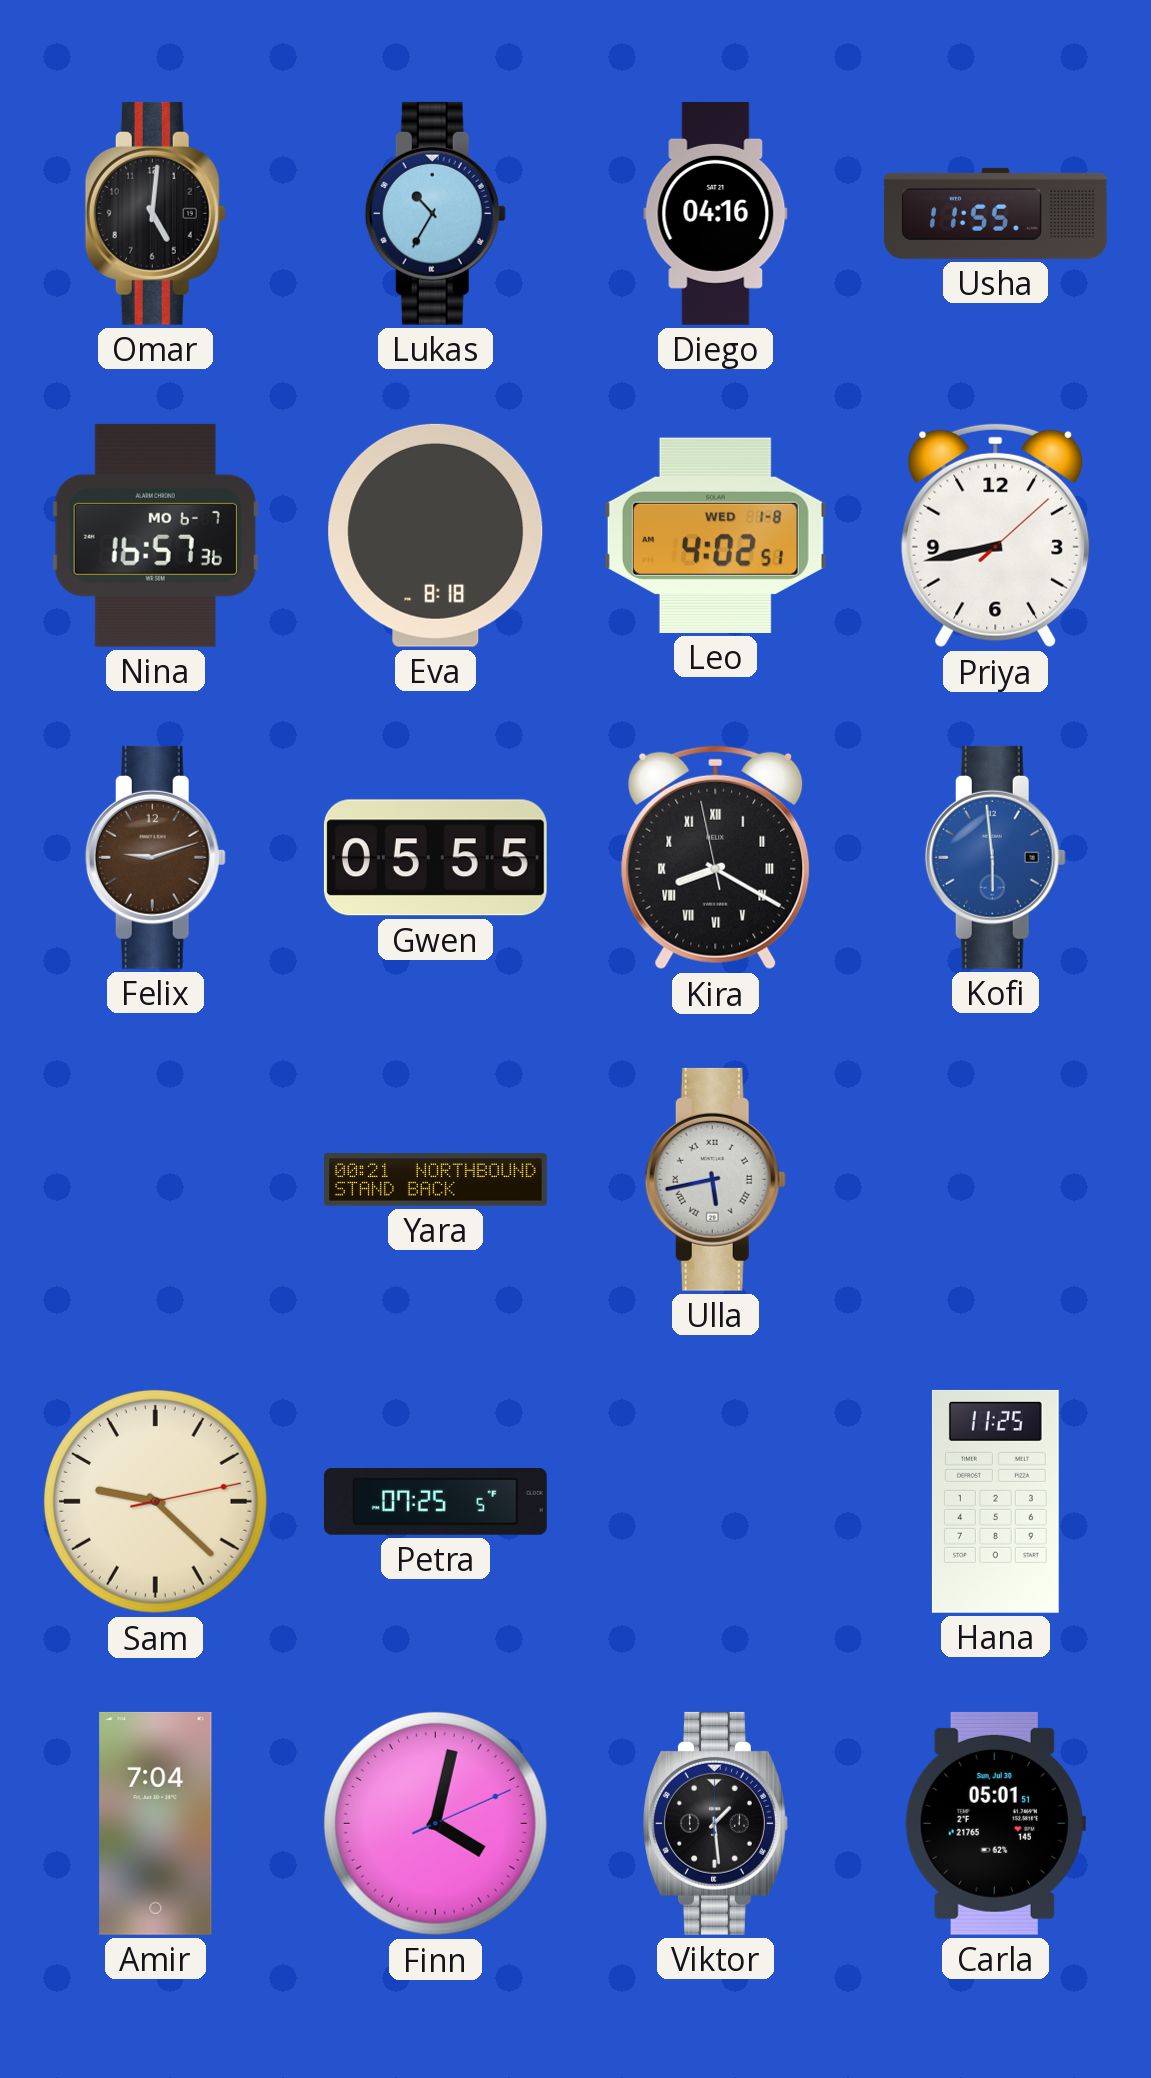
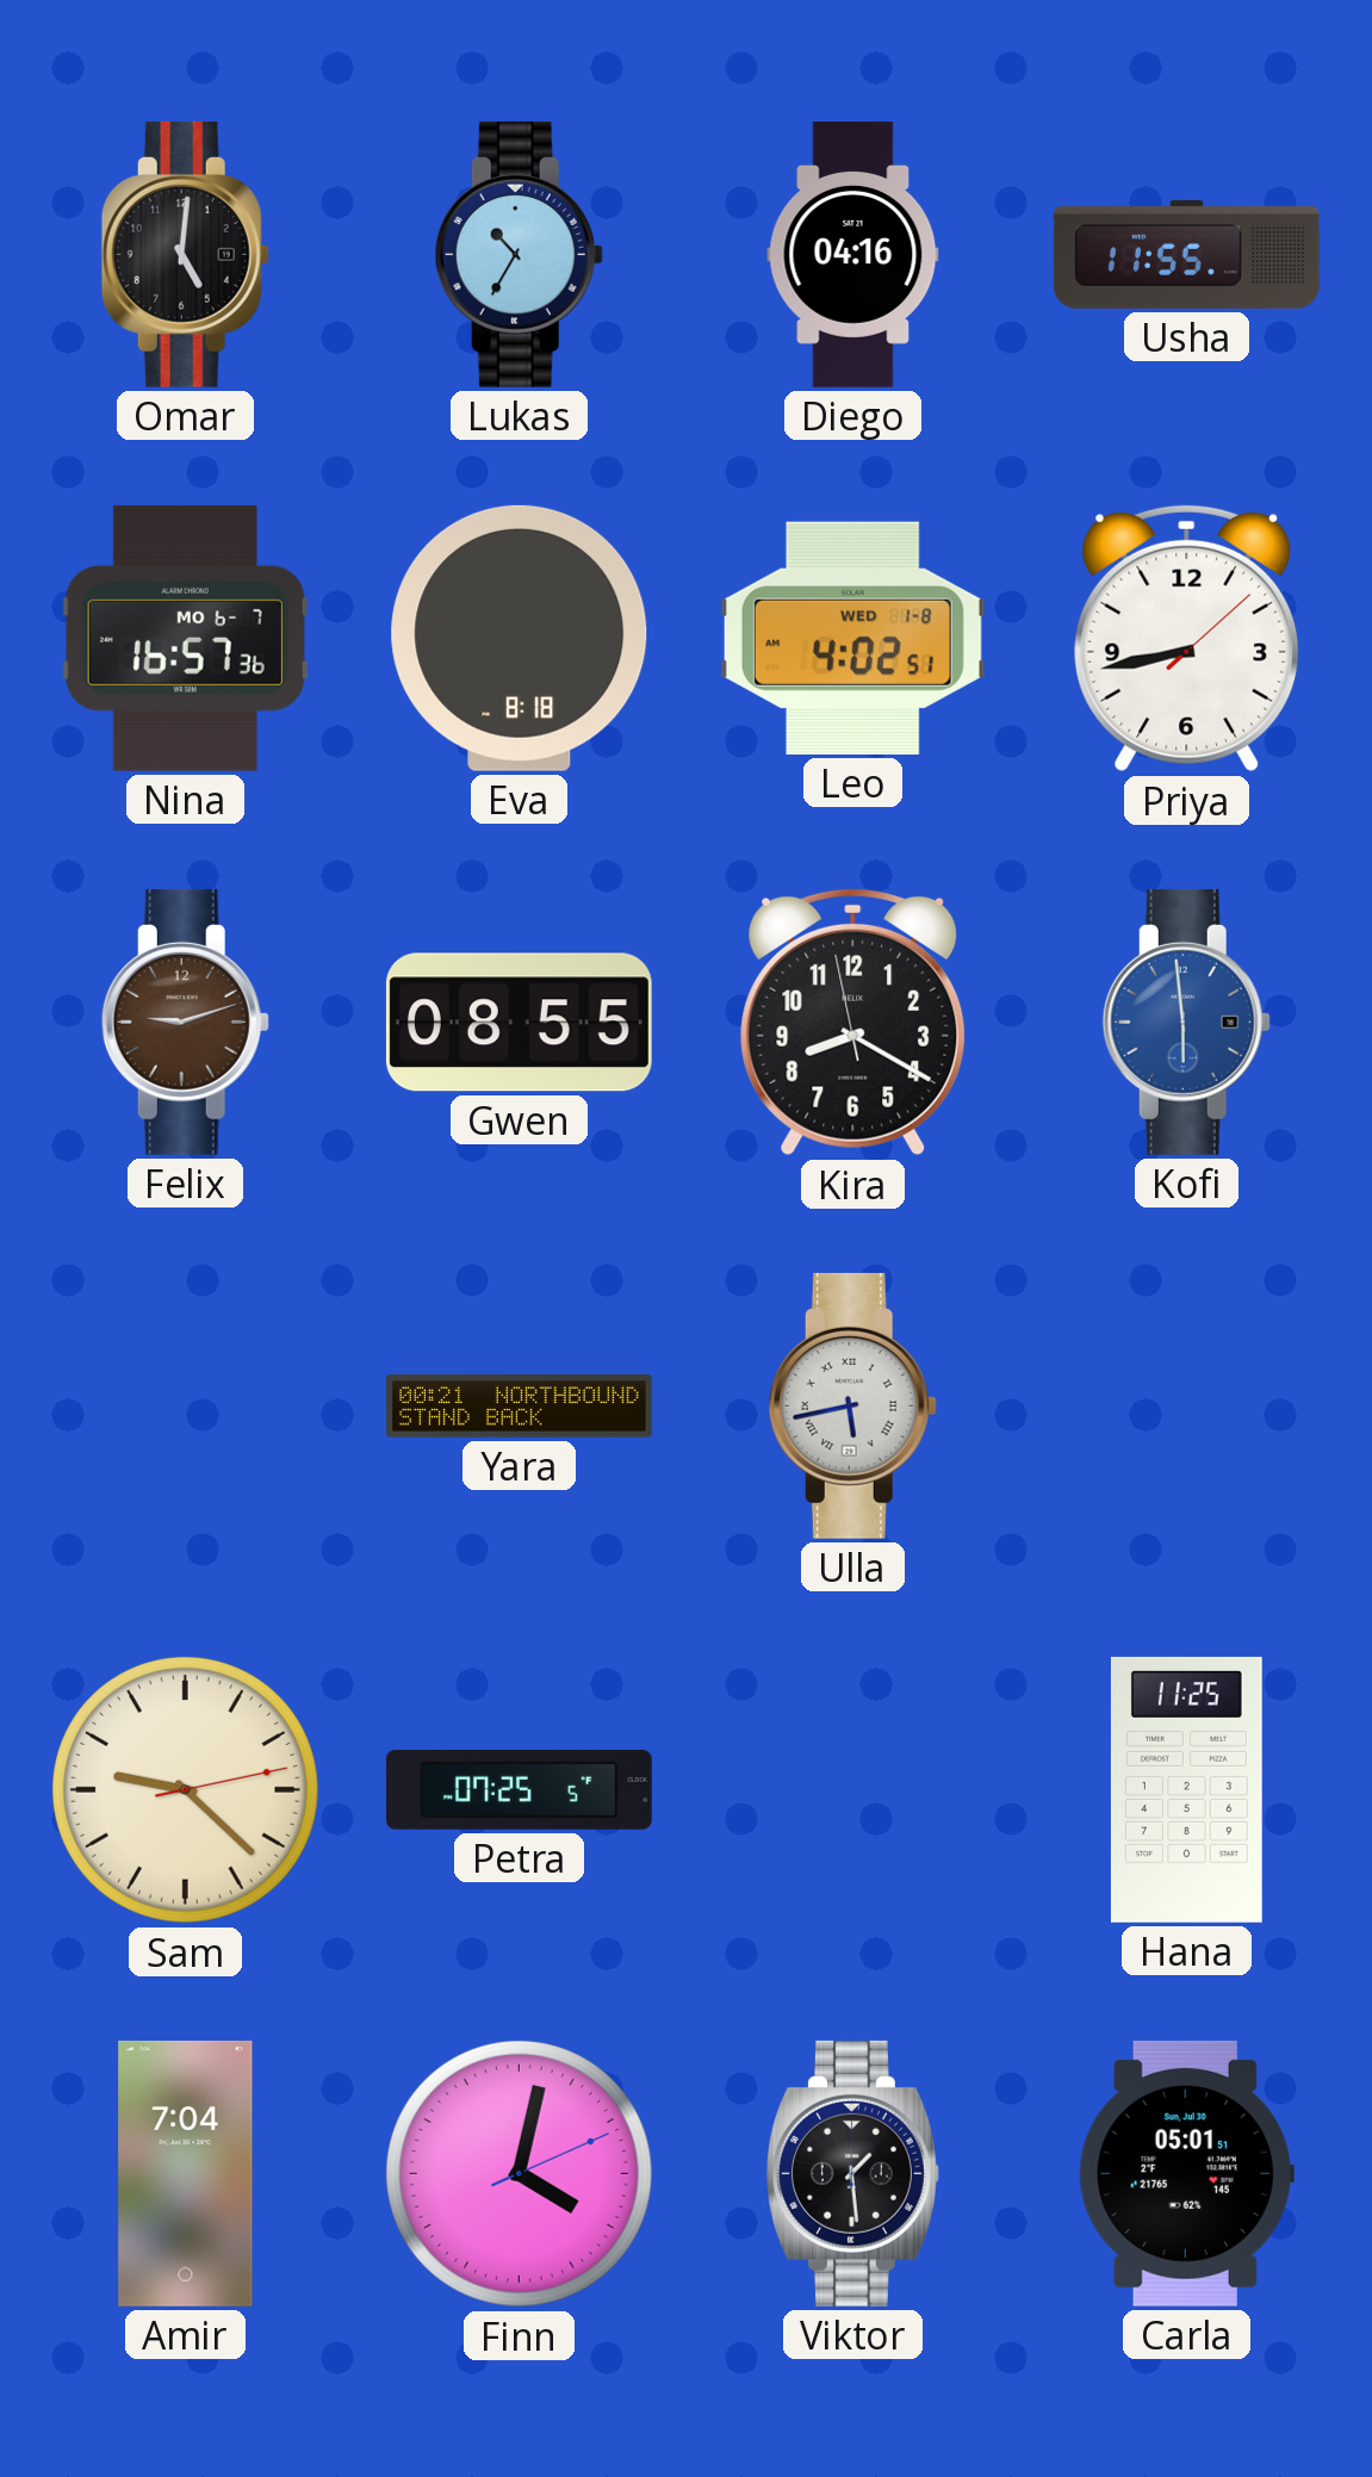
Gwen: 05:55 -> 08:55
Kira numerals: Roman -> Arabic
